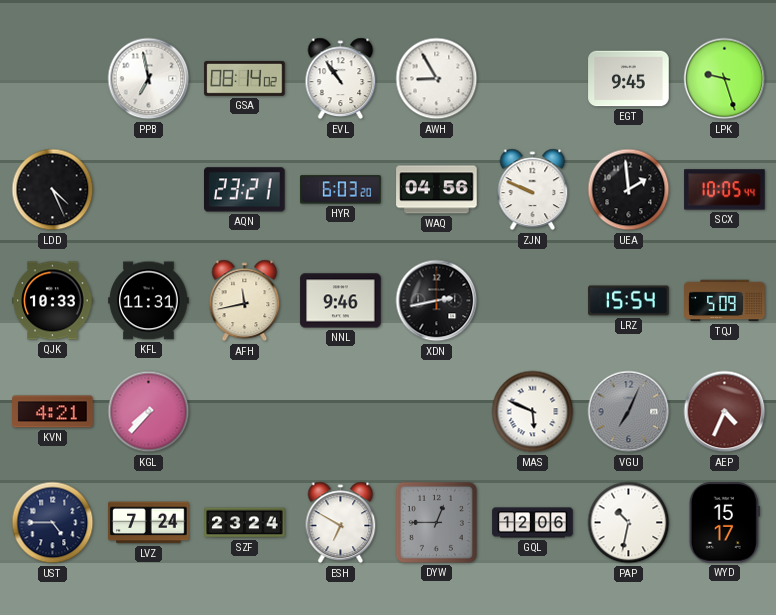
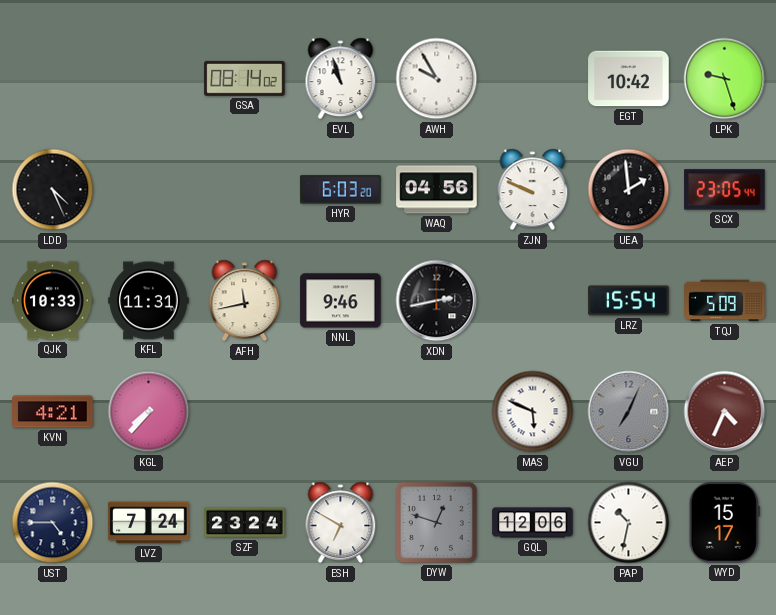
PPB: 6:58 -> none
EVL: 10:54 -> 10:57
AWH: 8:55 -> 9:55
EGT: 9:45 -> 10:42
AQN: 23:21 -> none
SCX: 10:05 -> 23:05
DYW: 12:45 -> 12:48
